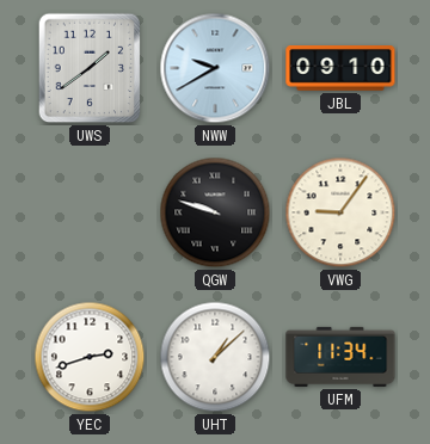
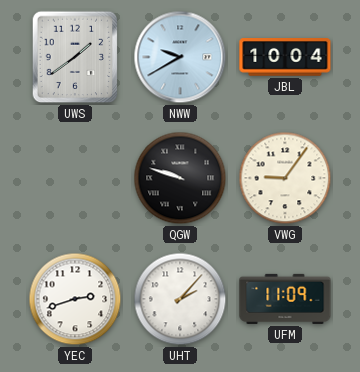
JBL: 09:10 -> 10:04
UHT: 1:08 -> 2:07
UFM: 11:34 -> 11:09
